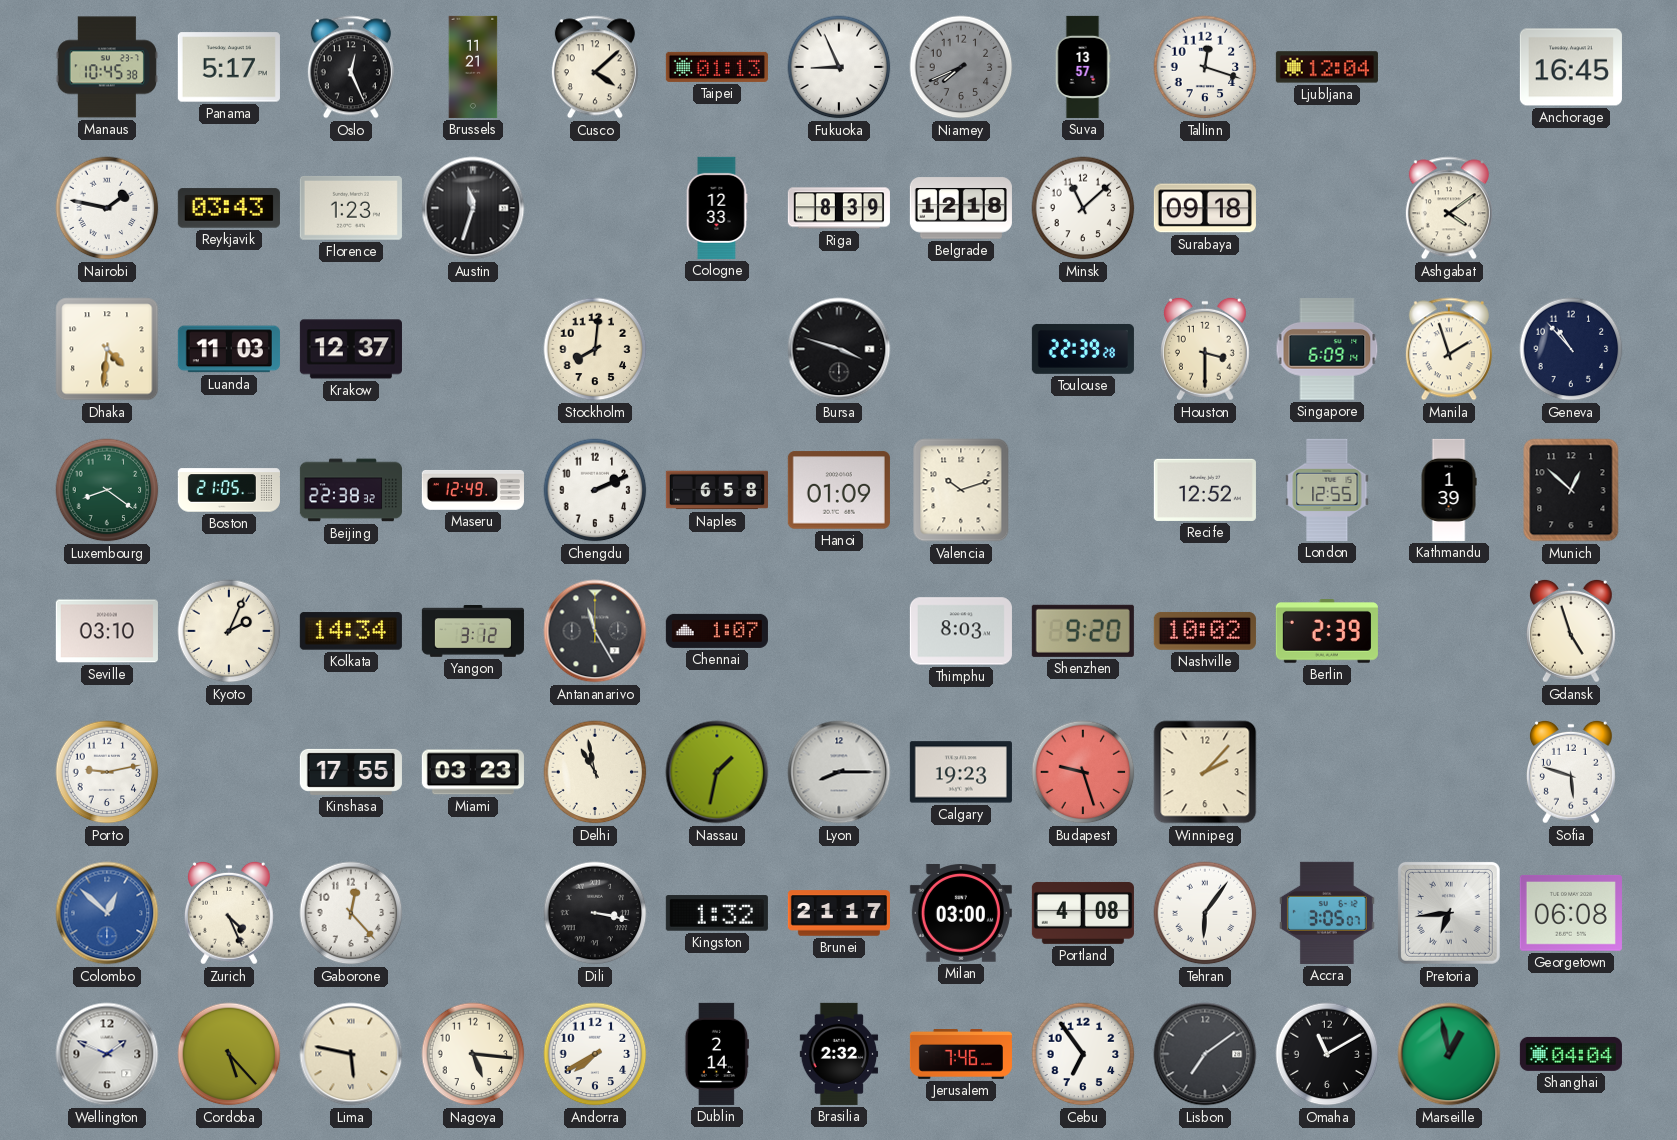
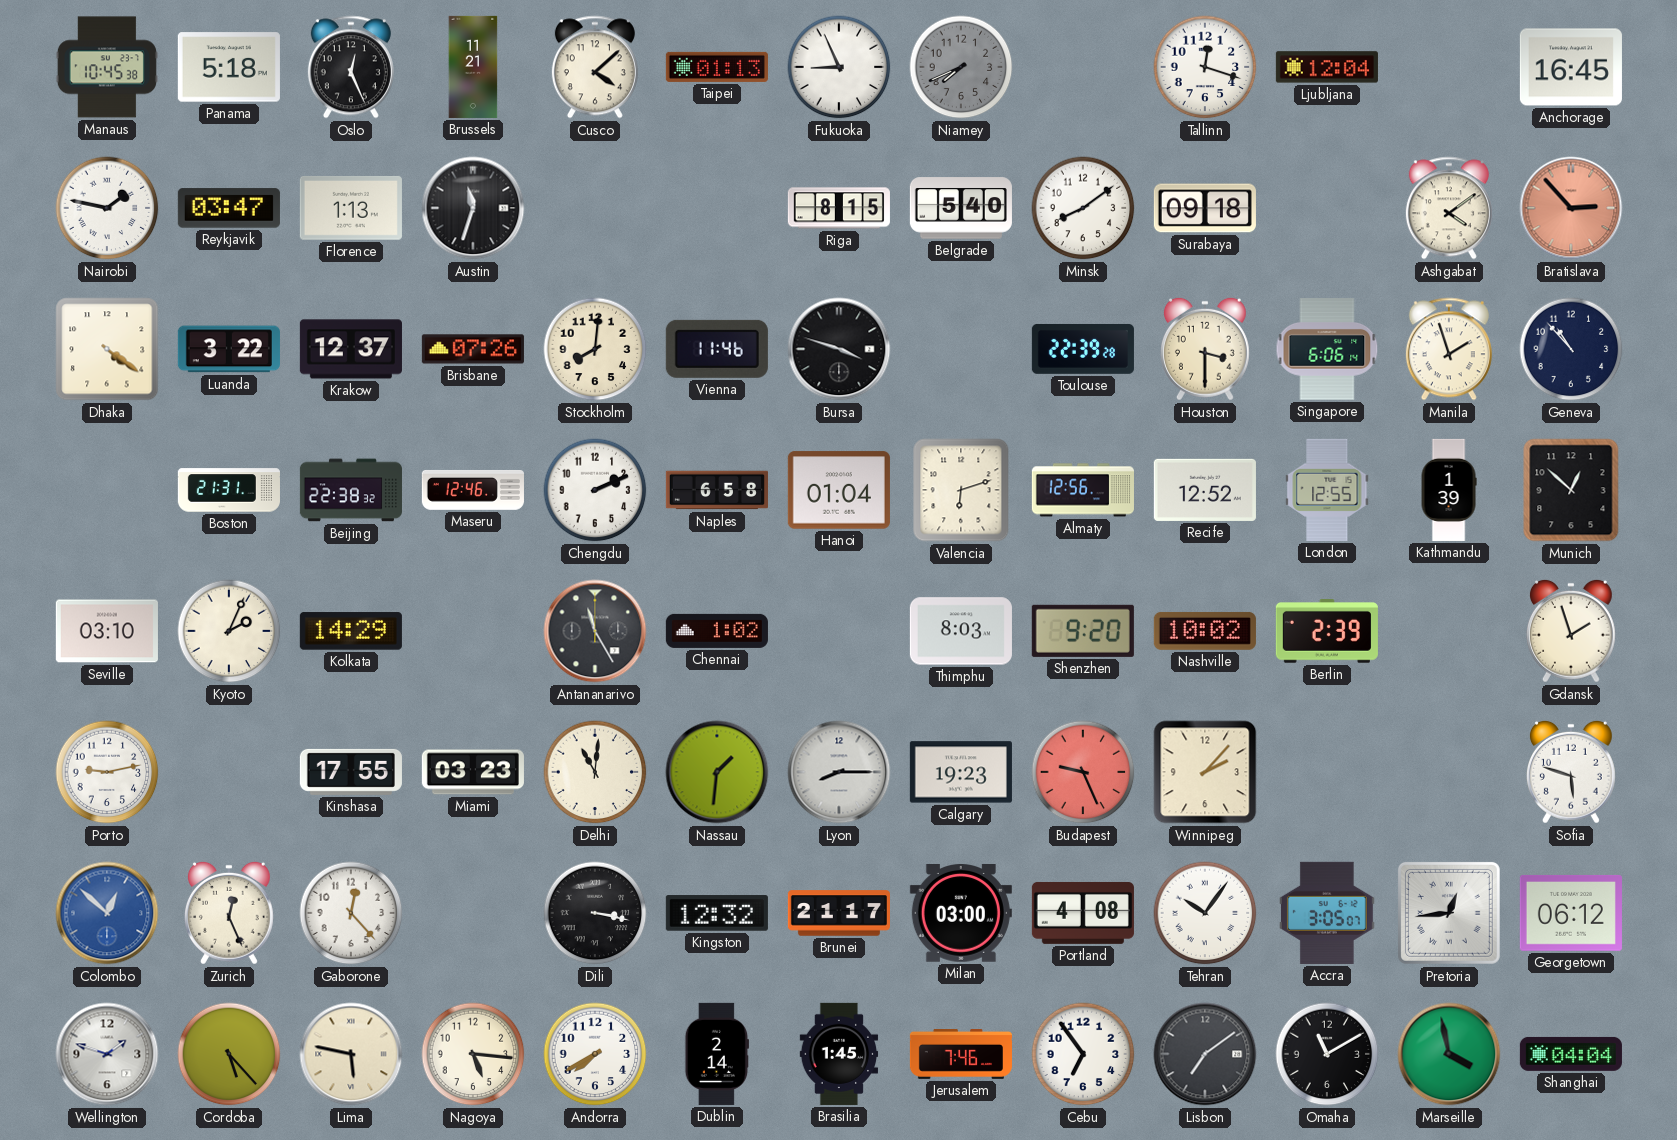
Panama: 5:17 -> 5:18
Suva: 13:57 -> none
Reykjavik: 03:43 -> 03:47
Florence: 1:23 -> 1:13
Cologne: 12:33 -> none
Riga: 8:39 -> 8:15
Belgrade: 12:18 -> 5:40
Minsk: 11:08 -> 8:09
Bratislava: none -> 2:53
Dhaka: 4:31 -> 4:21
Luanda: 11:03 -> 3:22
Brisbane: none -> 07:26
Vienna: none -> 11:46
Singapore: 6:09 -> 6:06
Luxembourg: 8:21 -> none
Boston: 21:05 -> 21:31
Maseru: 12:49 -> 12:46
Hanoi: 01:09 -> 01:04
Valencia: 10:12 -> 6:12
Almaty: none -> 12:56
Kolkata: 14:34 -> 14:29
Yangon: 3:12 -> none
Chennai: 1:07 -> 1:02
Gdansk: 4:57 -> 1:57
Delhi: 10:58 -> 11:01
Nassau: 1:32 -> 1:31
Budapest: 9:27 -> 9:26
Zurich: 4:26 -> 12:26
Kingston: 1:32 -> 12:32
Tehran: 6:06 -> 10:06
Pretoria: 6:44 -> 12:44
Georgetown: 06:08 -> 06:12
Wellington: 1:49 -> 1:48
Brasilia: 2:32 -> 1:45
Marseille: 12:58 -> 3:58
